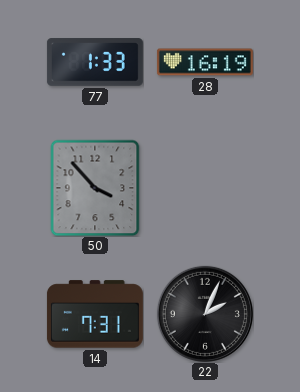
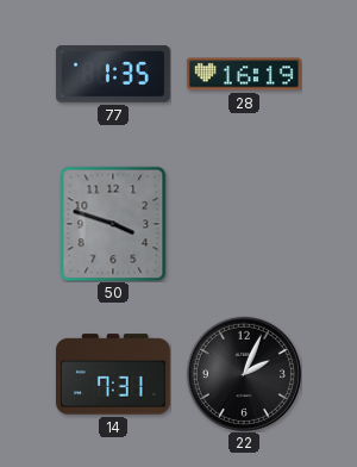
77: 1:33 -> 1:35
50: 3:53 -> 3:48
